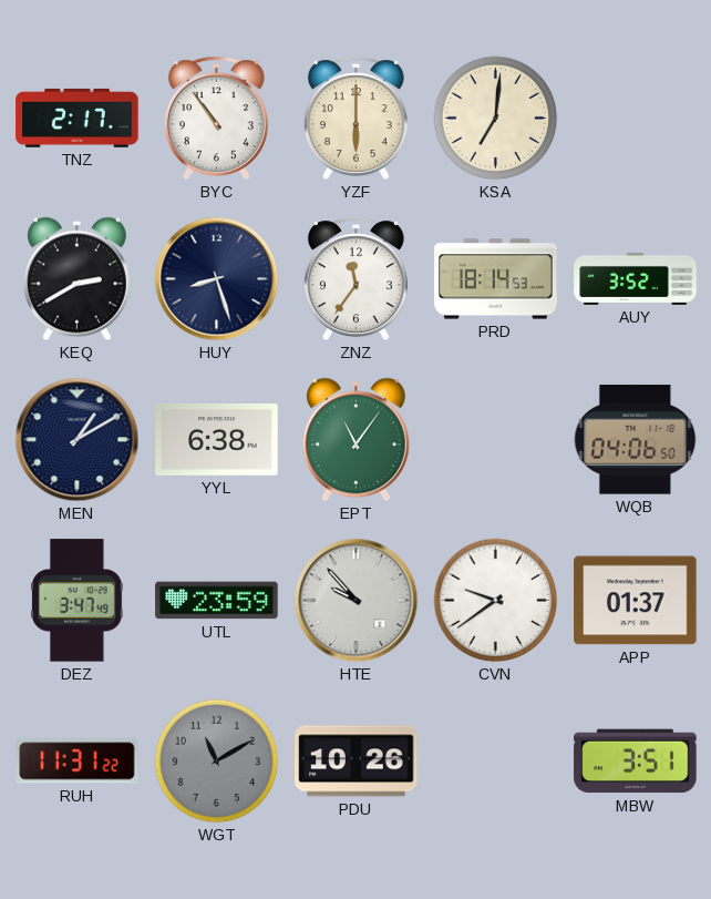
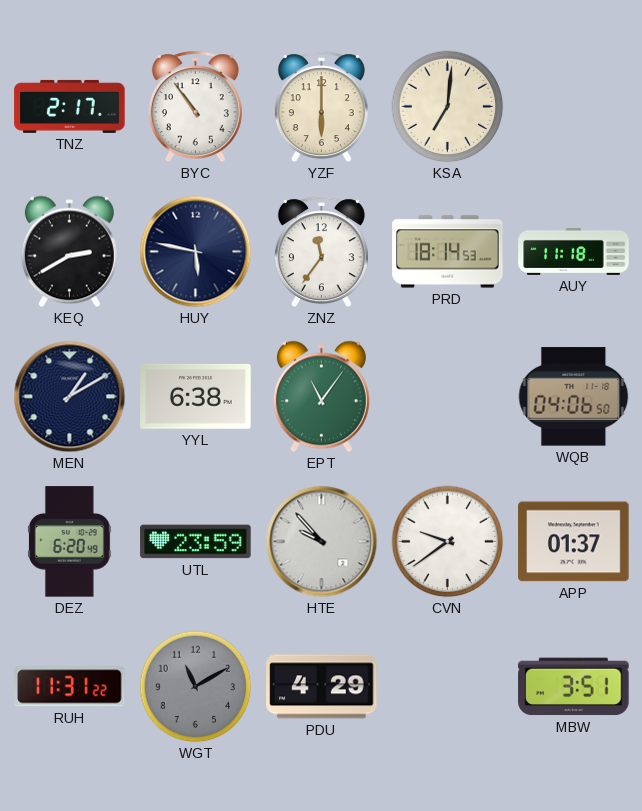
HUY: 8:27 -> 5:47
AUY: 3:52 -> 11:18
DEZ: 3:47 -> 6:20
PDU: 10:26 -> 4:29
